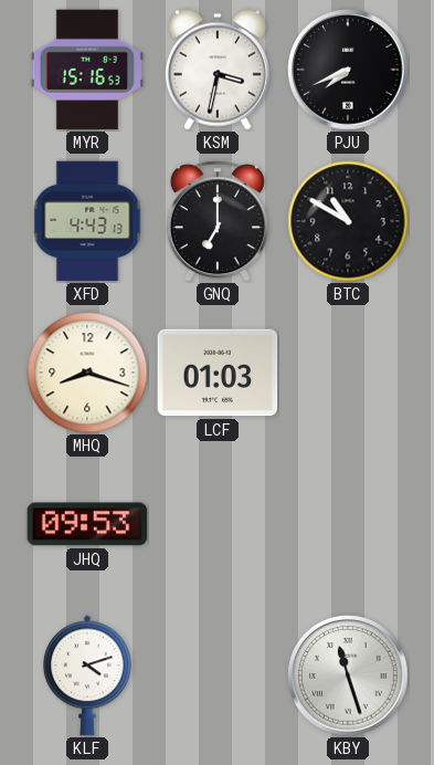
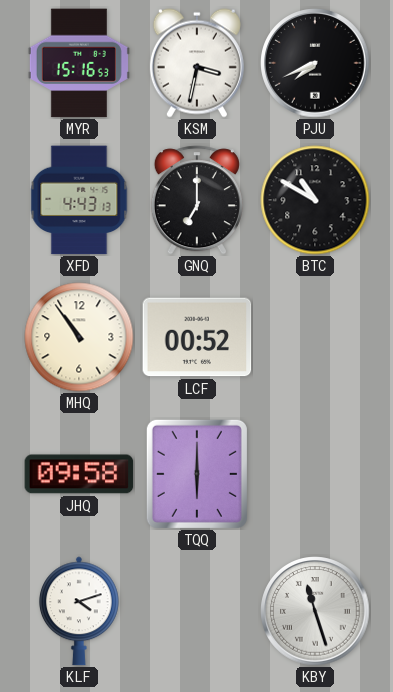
MHQ: 8:18 -> 10:54
LCF: 01:03 -> 00:52
JHQ: 09:53 -> 09:58
TQQ: none -> 6:00
